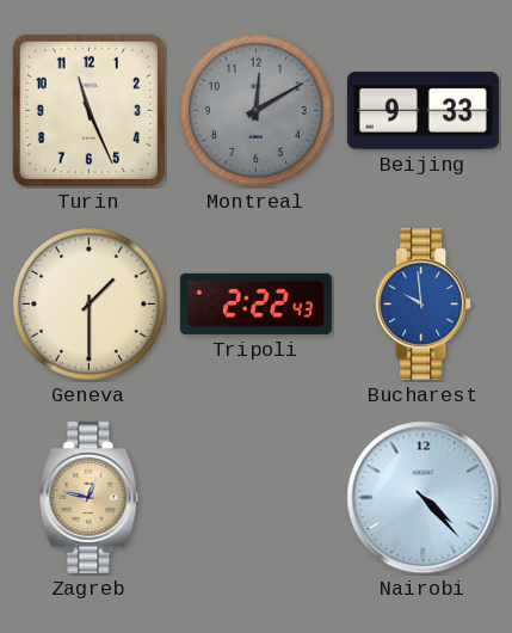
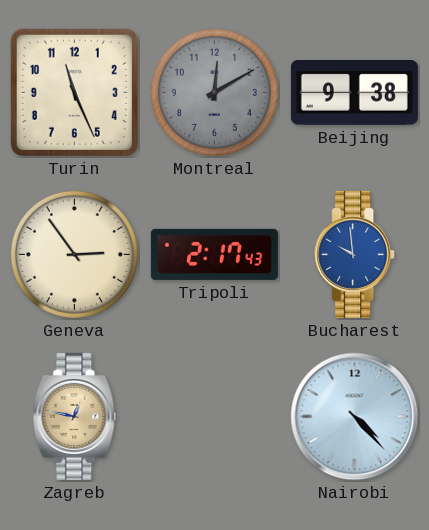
Beijing: 9:33 -> 9:38
Geneva: 1:30 -> 2:54
Tripoli: 2:22 -> 2:17
